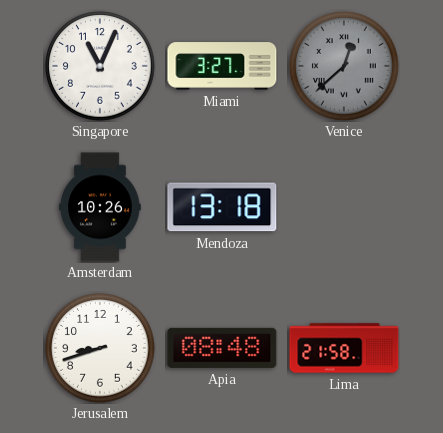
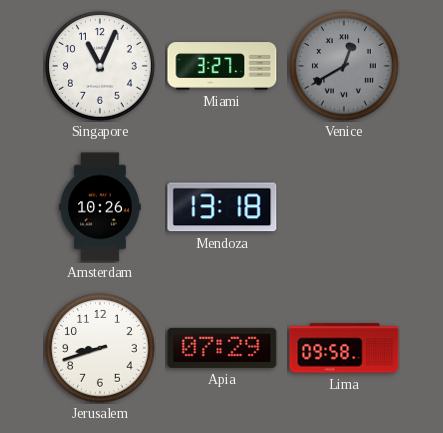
Venice: 12:38 -> 12:40
Apia: 08:48 -> 07:29
Lima: 21:58 -> 09:58
